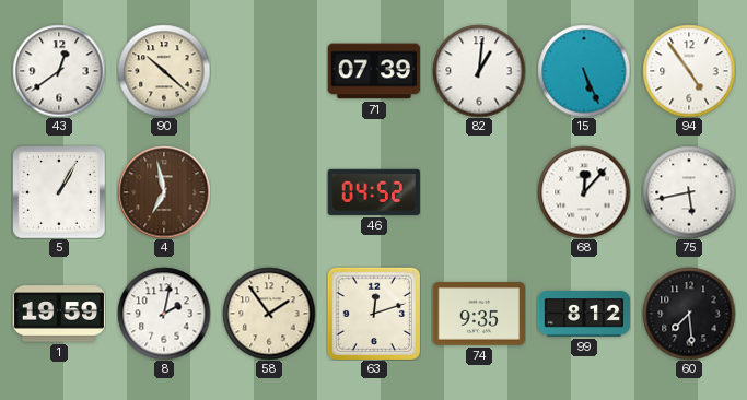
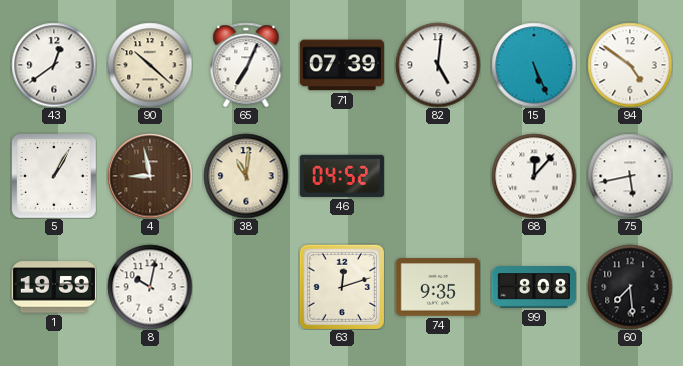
65: none -> 7:04
82: 1:01 -> 5:01
94: 4:54 -> 4:51
4: 6:58 -> 8:58
38: none -> 11:01
8: 2:02 -> 10:02
58: 1:54 -> none
99: 8:12 -> 8:08
